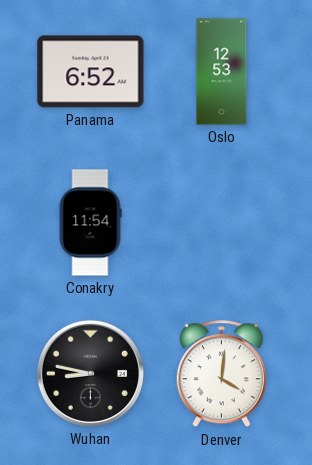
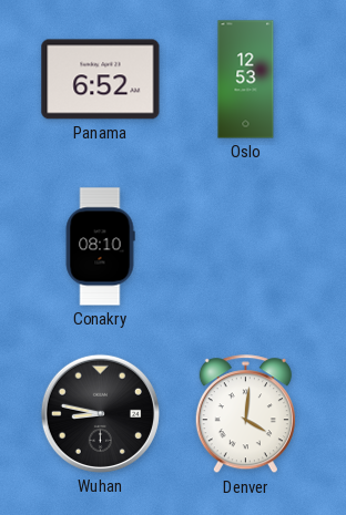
Conakry: 11:54 -> 08:10
